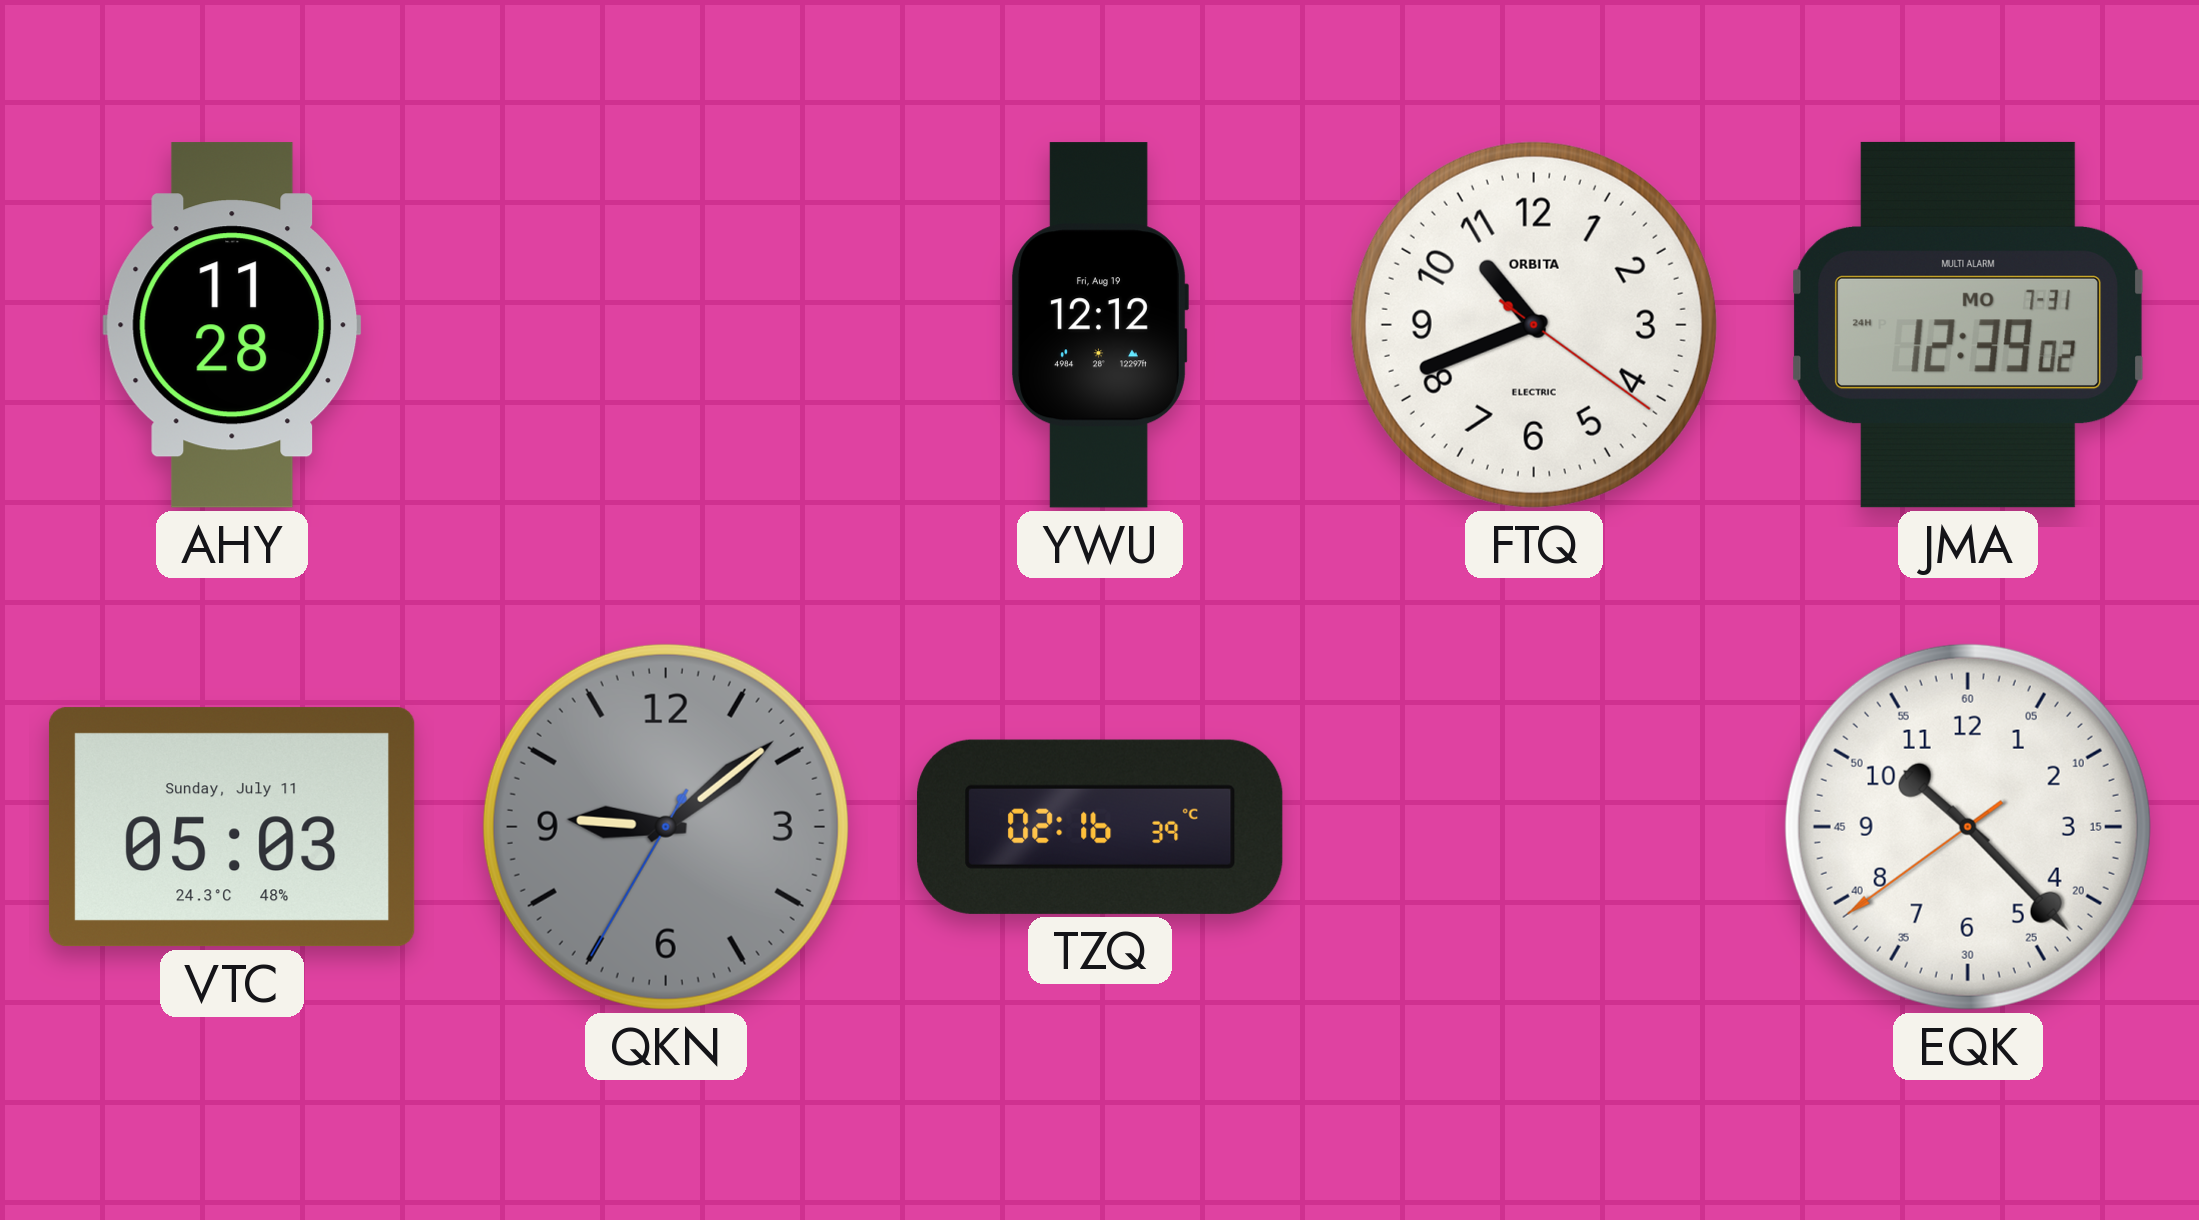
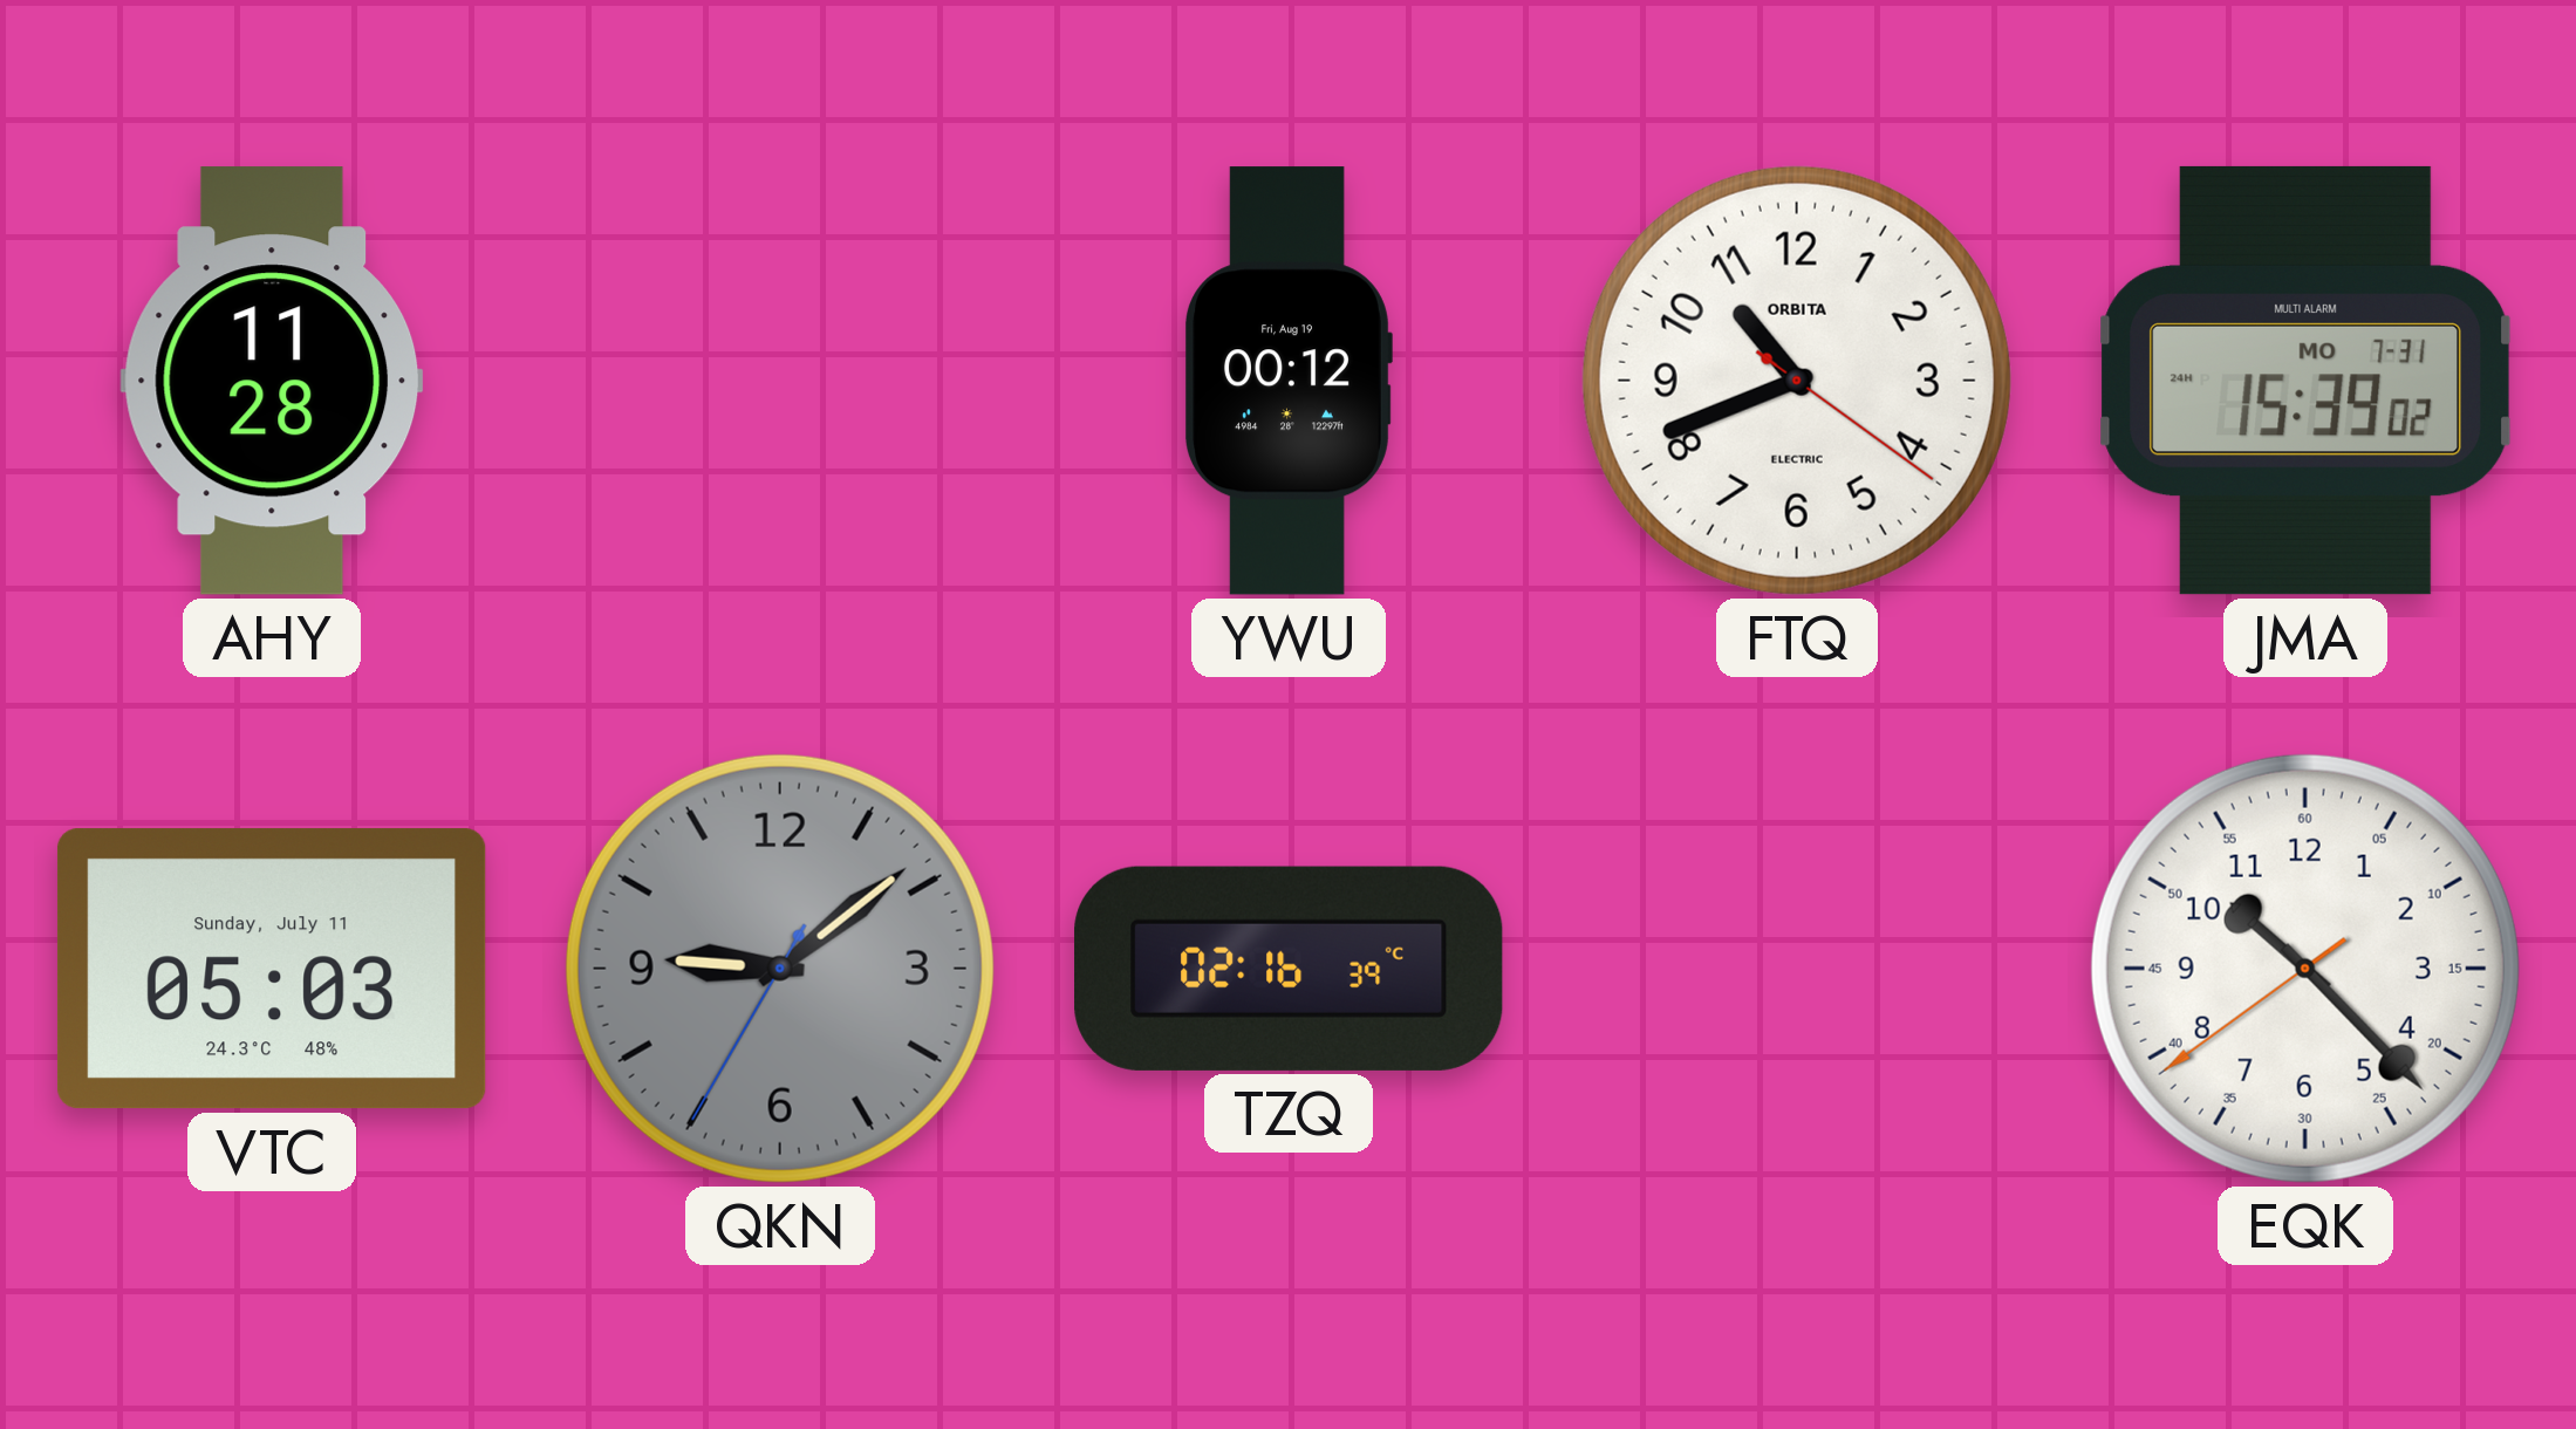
YWU: 12:12 -> 00:12
JMA: 12:39 -> 15:39
